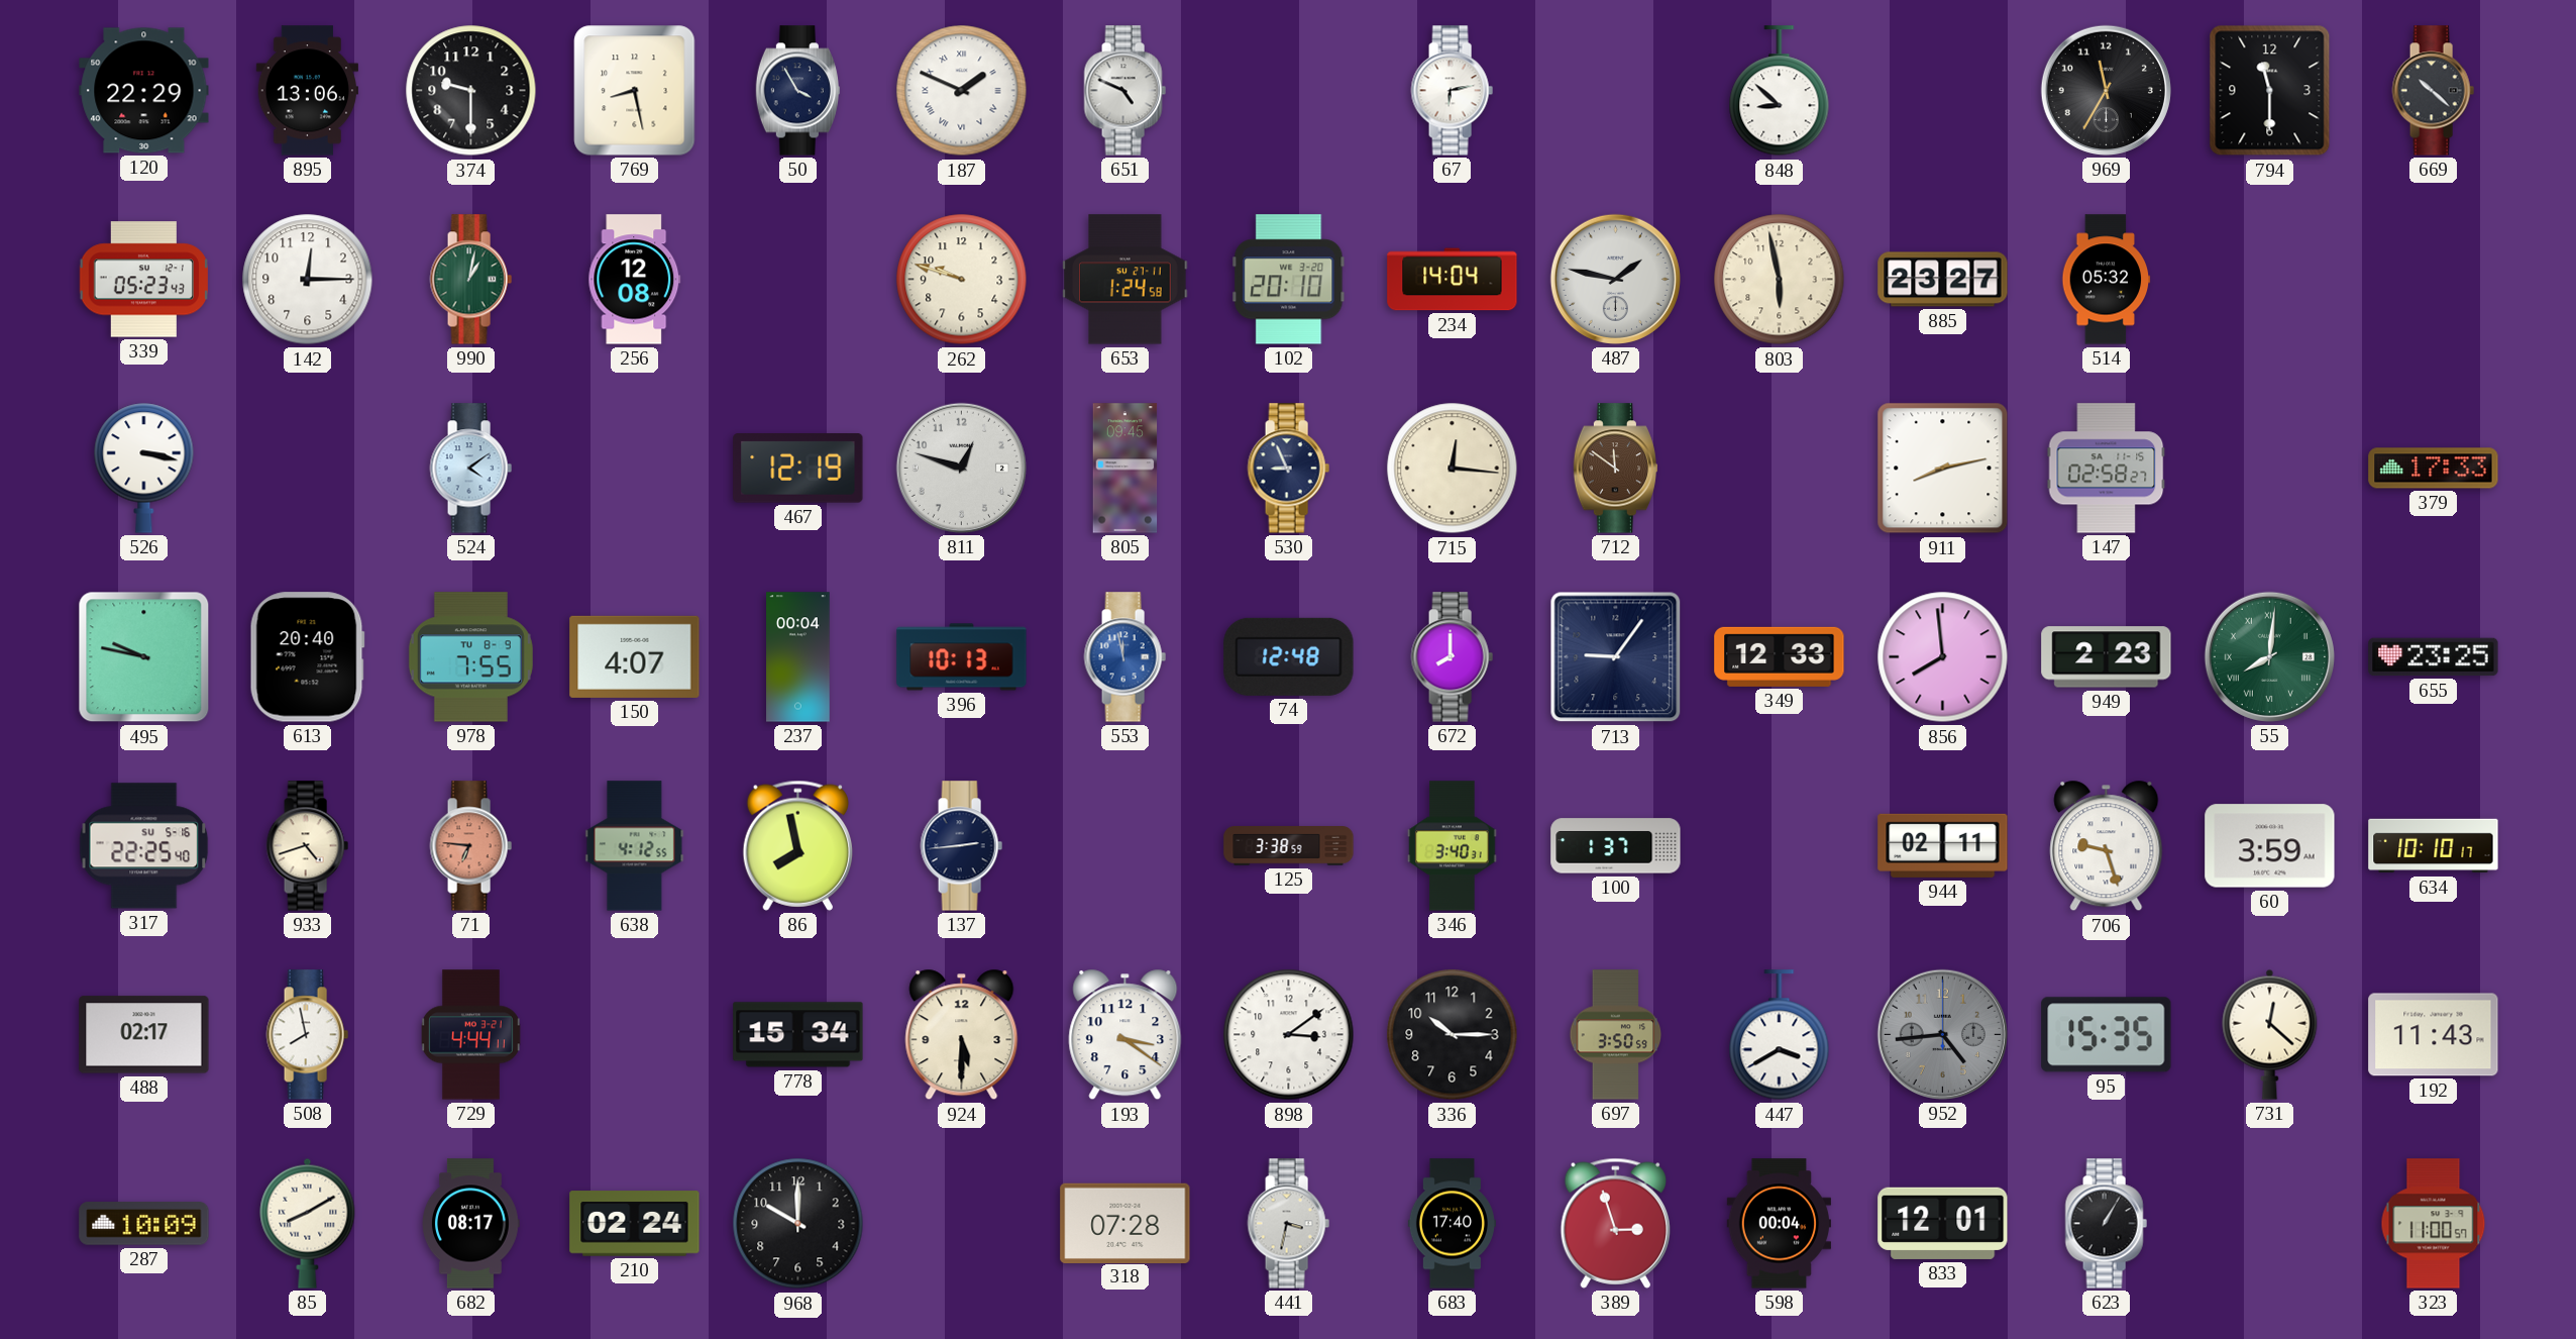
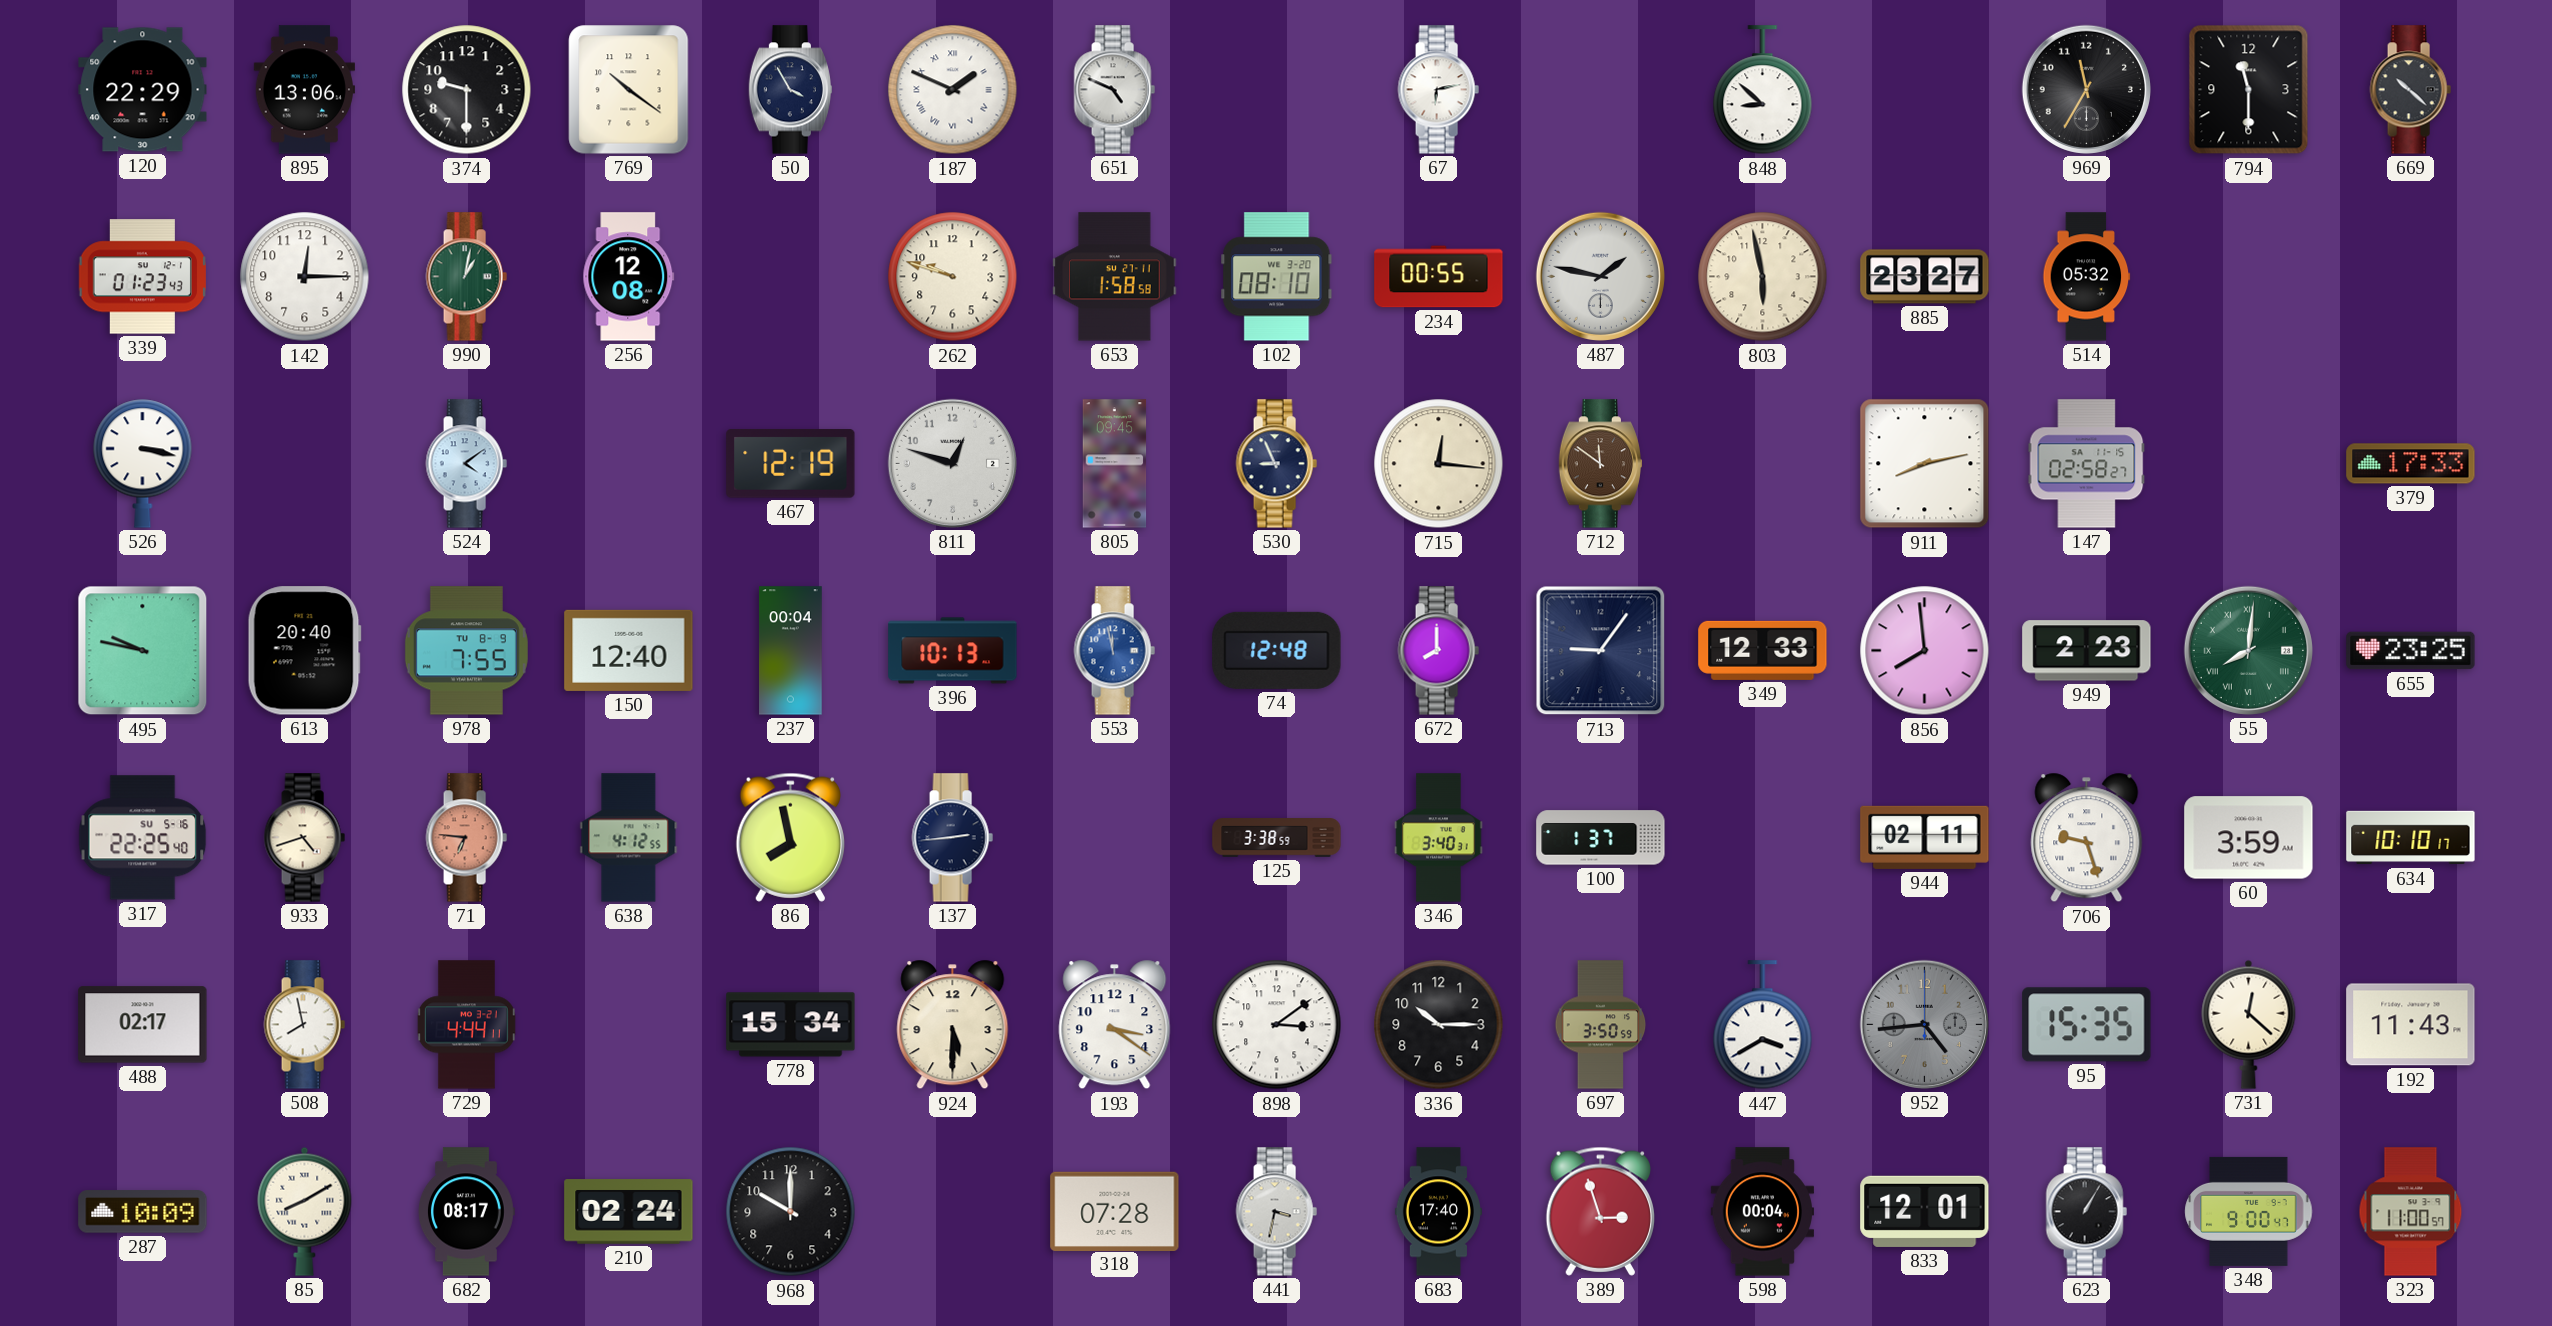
769: 8:28 -> 10:21
339: 05:23 -> 01:23
653: 1:24 -> 1:58
102: 20:10 -> 08:10
234: 14:04 -> 00:55
150: 4:07 -> 12:40
348: none -> 9:00
